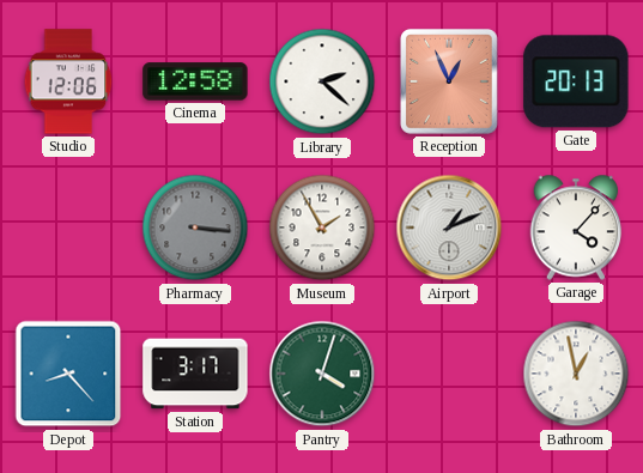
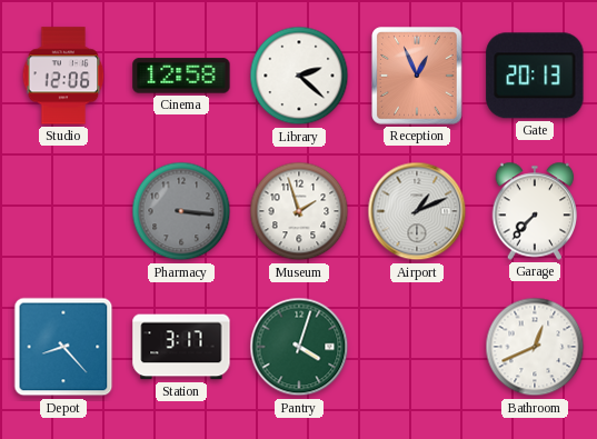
Museum: 1:55 -> 1:57
Garage: 4:07 -> 7:37
Bathroom: 12:58 -> 12:41
